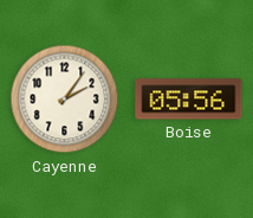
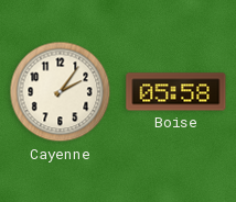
Boise: 05:56 -> 05:58
